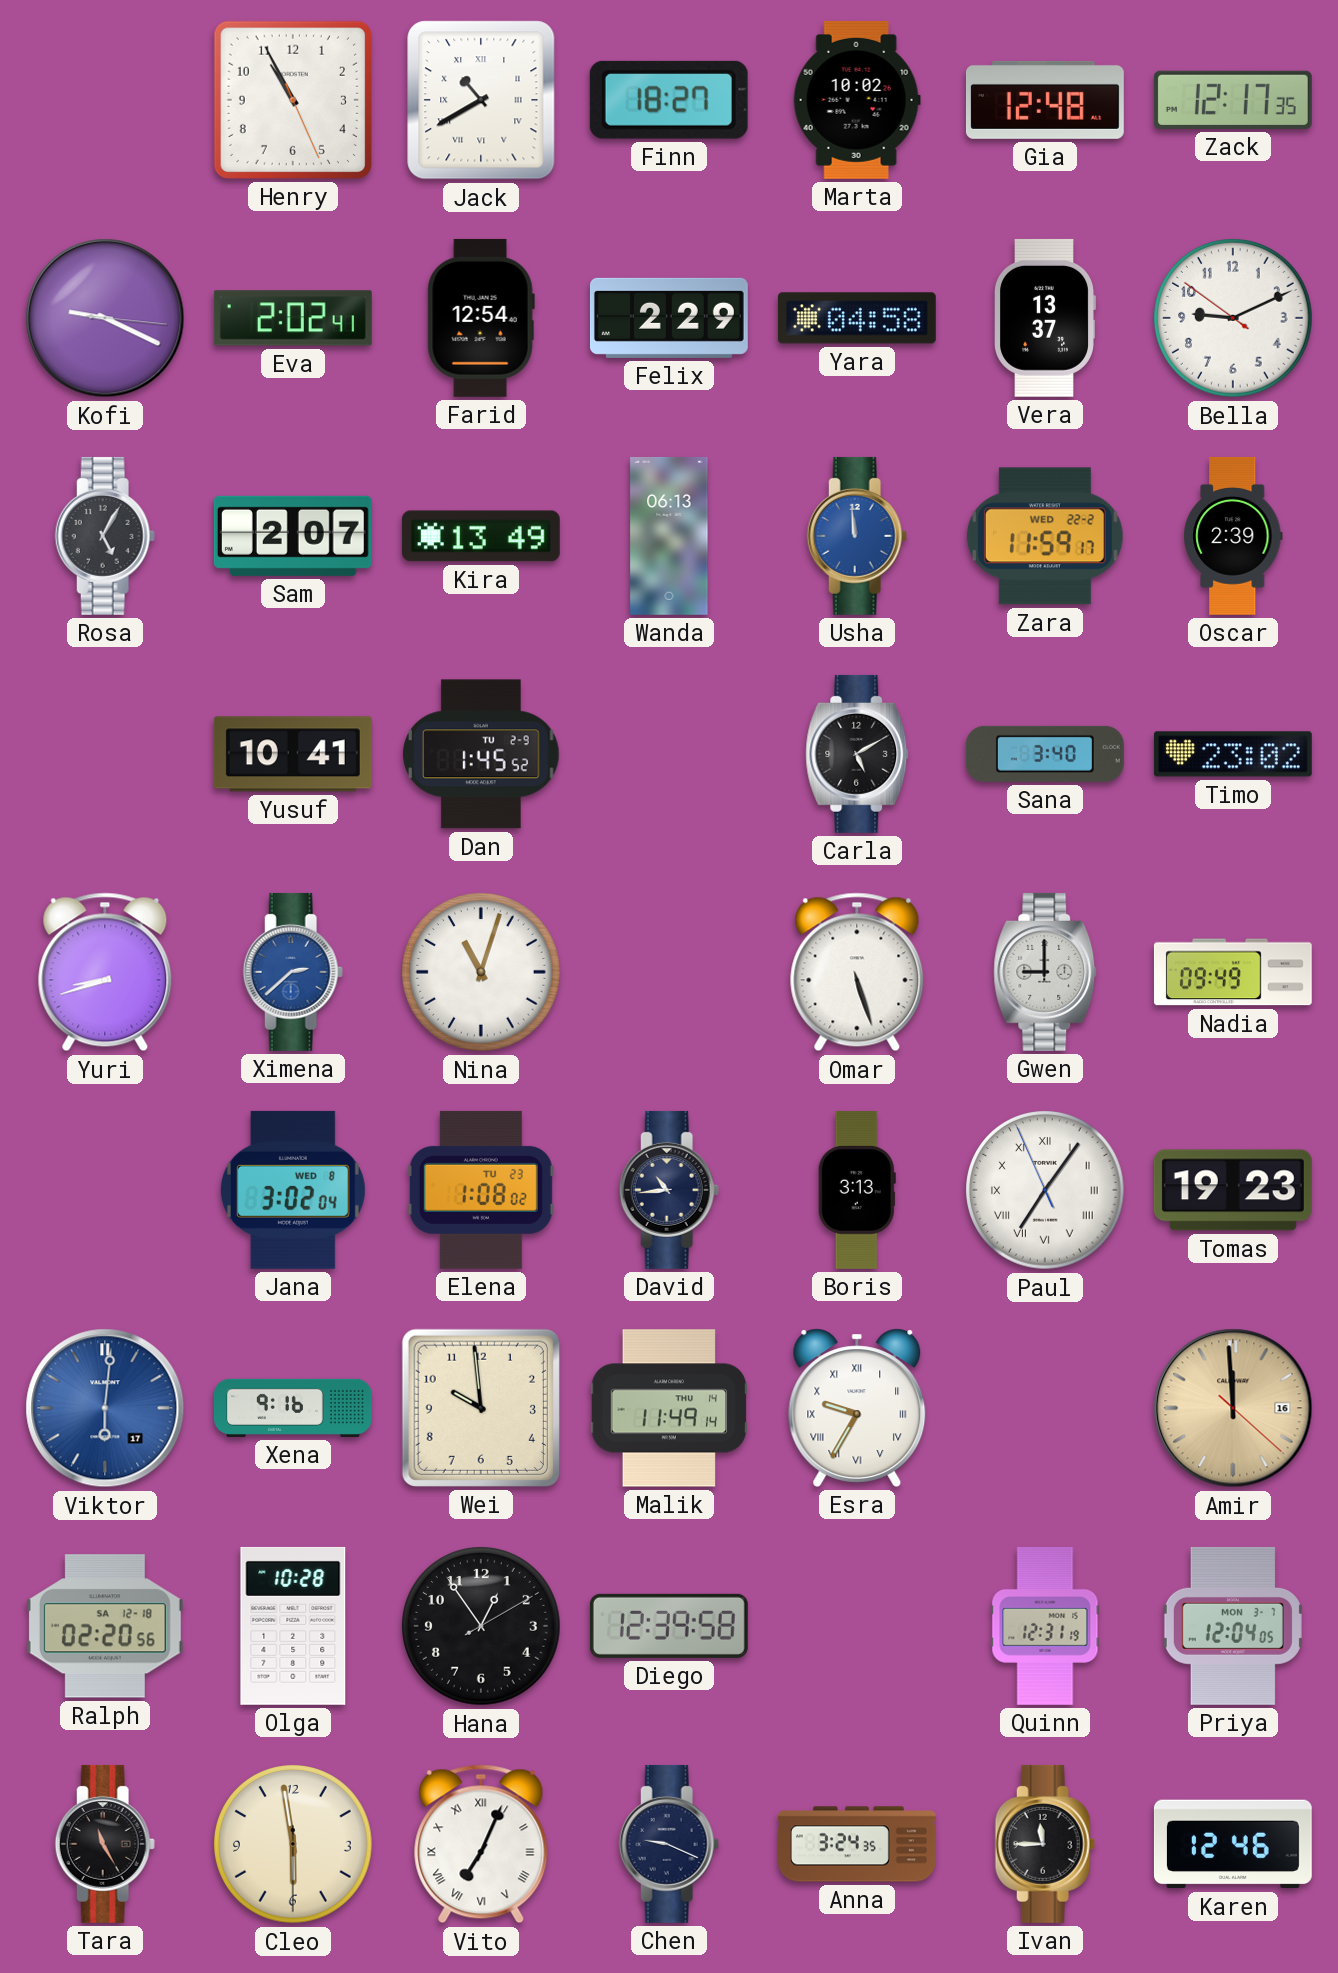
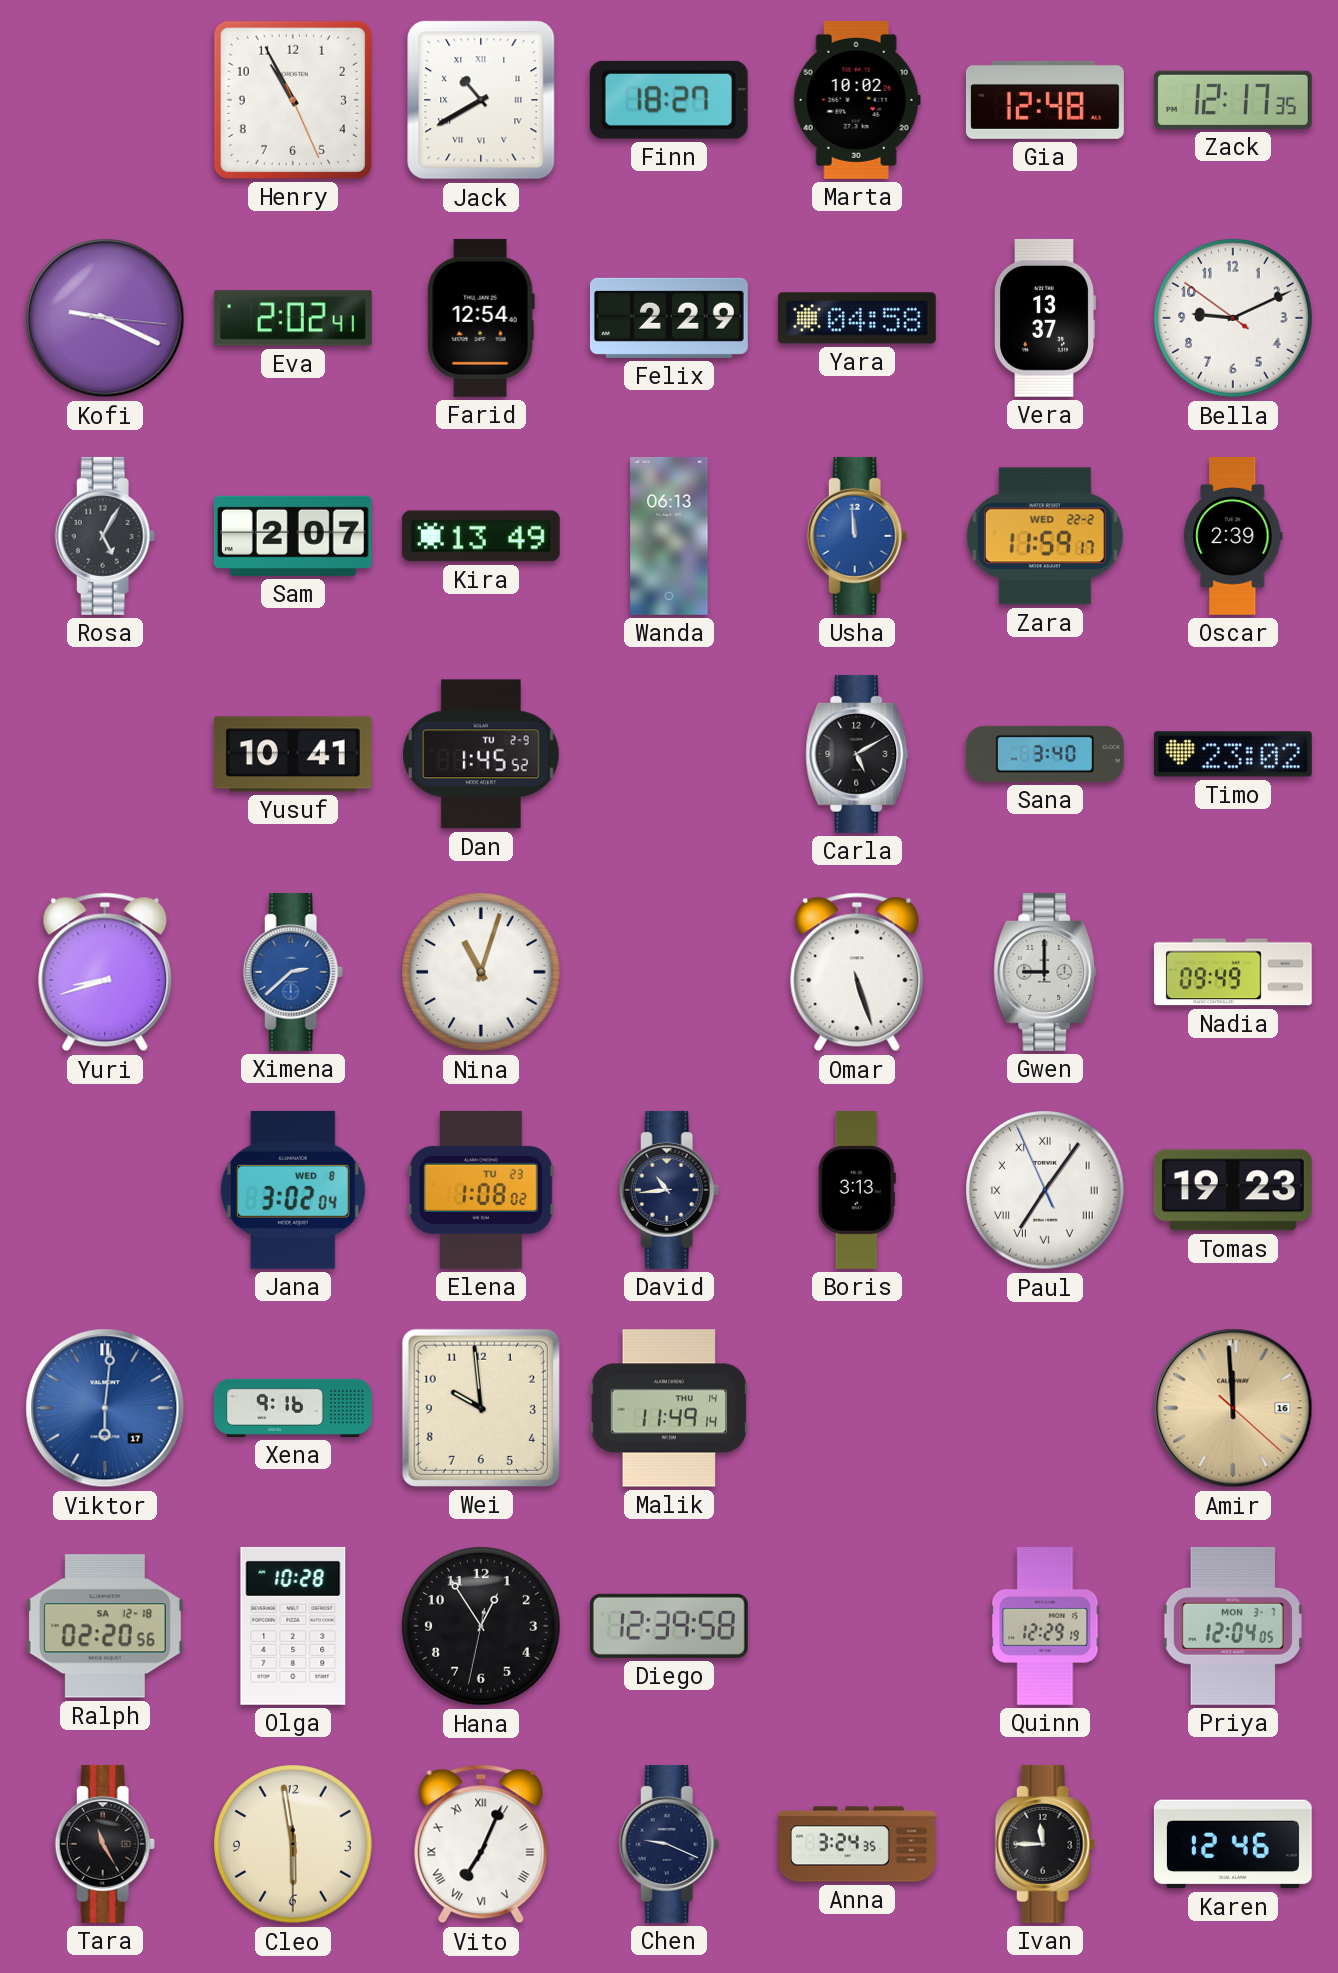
Esra: 9:35 -> none
Hana: 12:54:10 -> 12:54:32
Quinn: 12:31 -> 12:29
